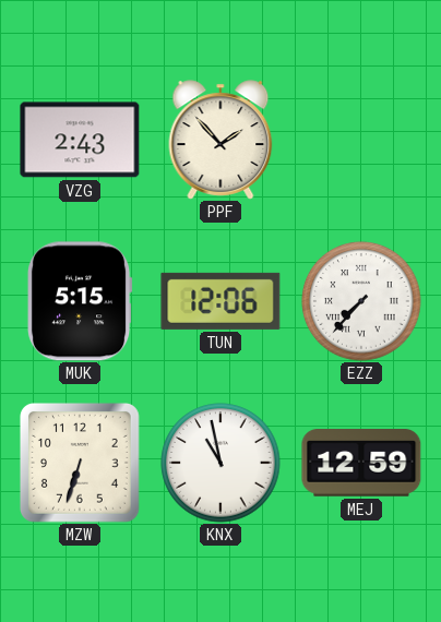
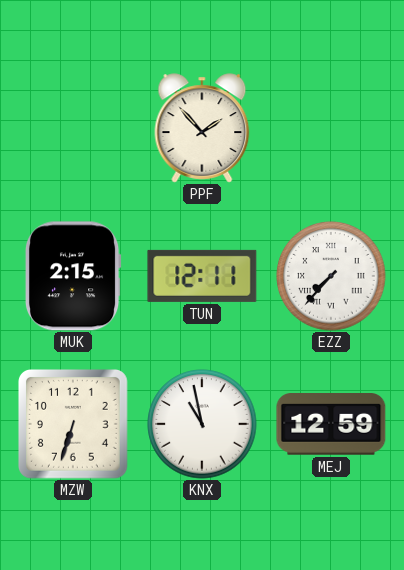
VZG: 2:43 -> none
MUK: 5:15 -> 2:15
TUN: 12:06 -> 12:11
